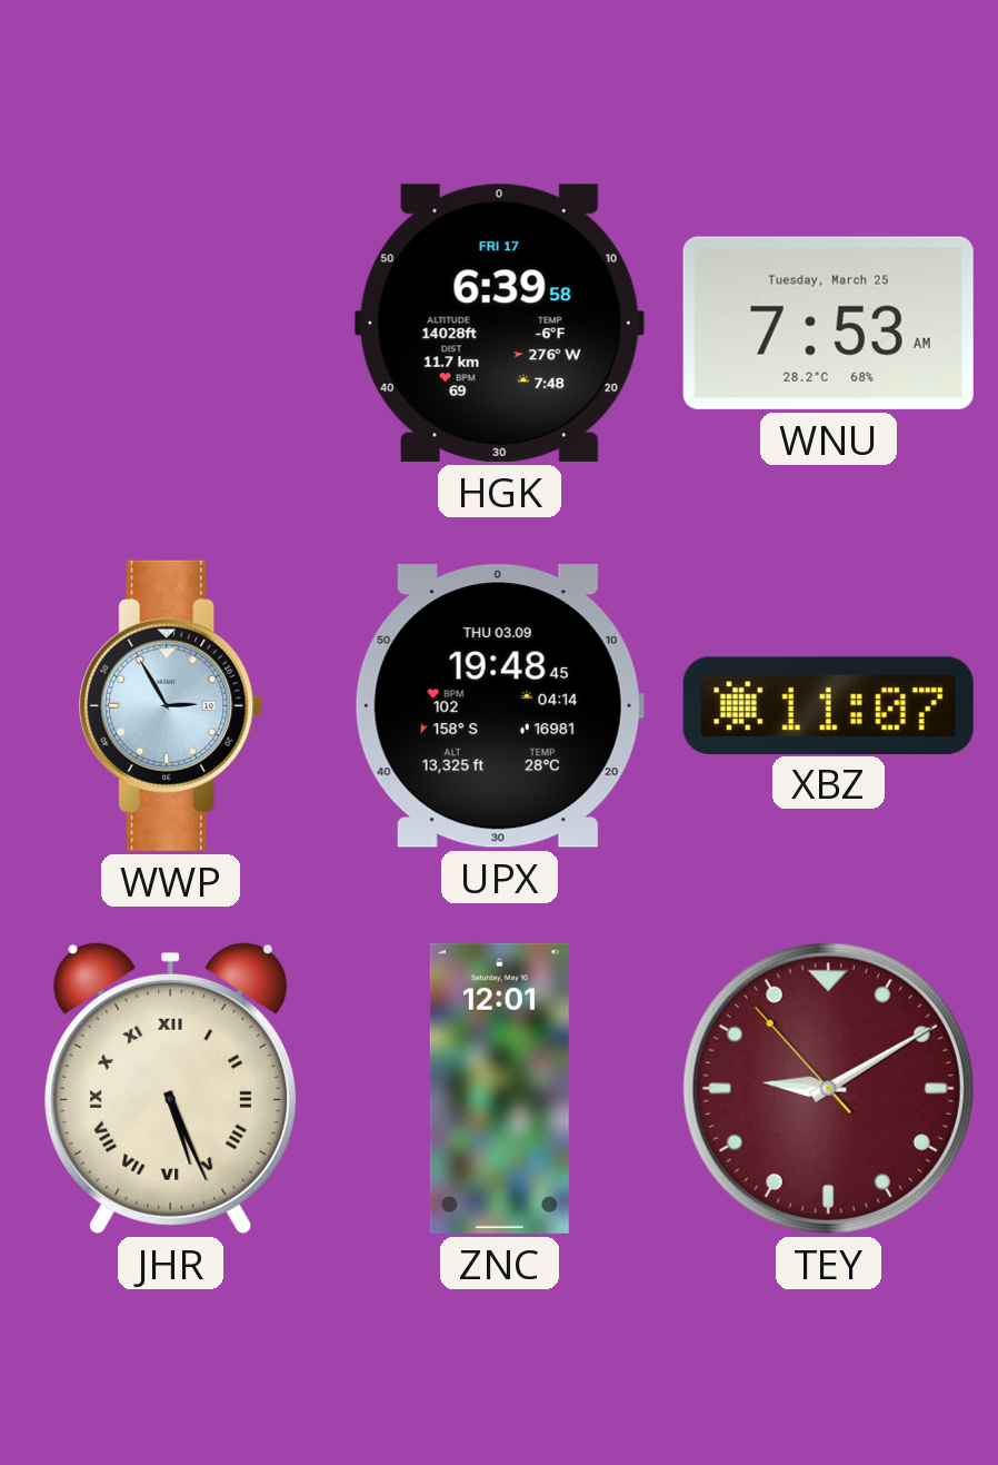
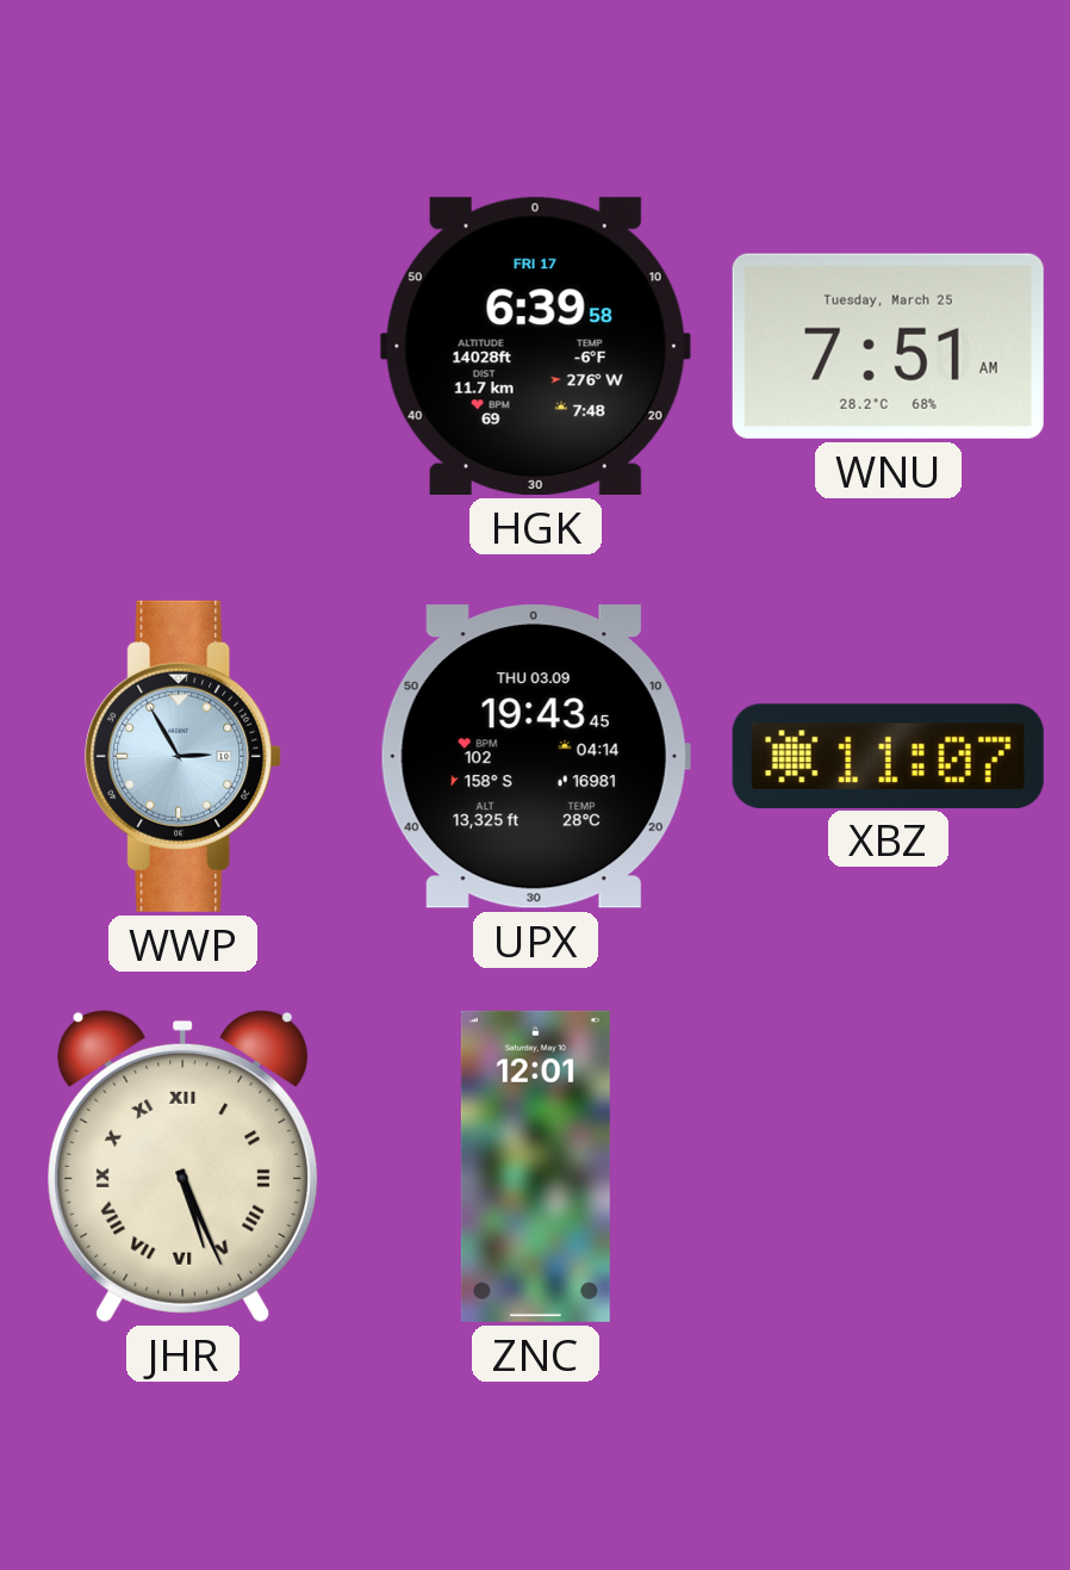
WNU: 7:53 -> 7:51
UPX: 19:48 -> 19:43
TEY: 9:09 -> none
